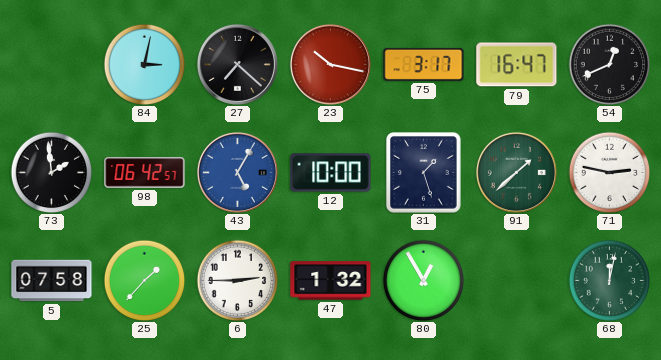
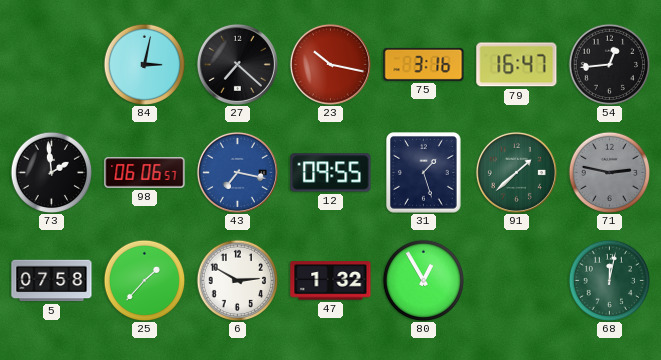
75: 3:17 -> 3:16
54: 12:41 -> 12:44
98: 06:42 -> 06:06
43: 5:05 -> 7:17
12: 10:00 -> 09:55
71 dial: white -> grey
6: 2:45 -> 2:50
